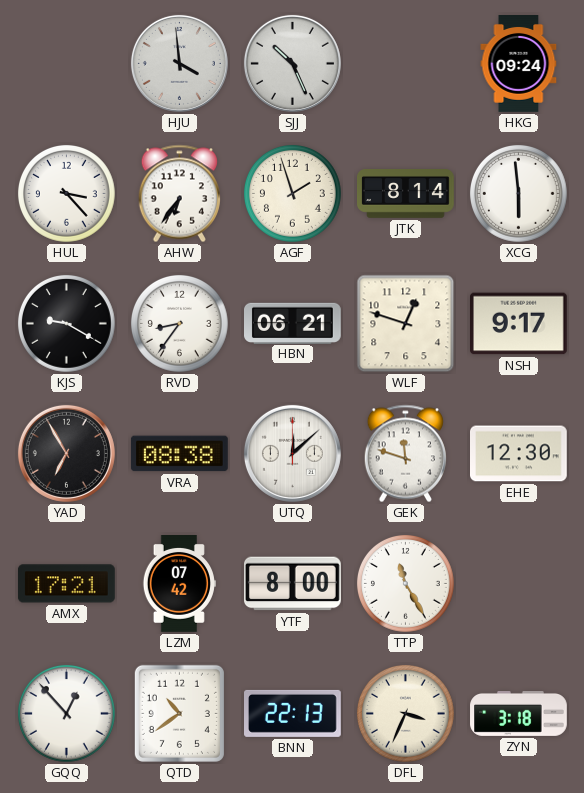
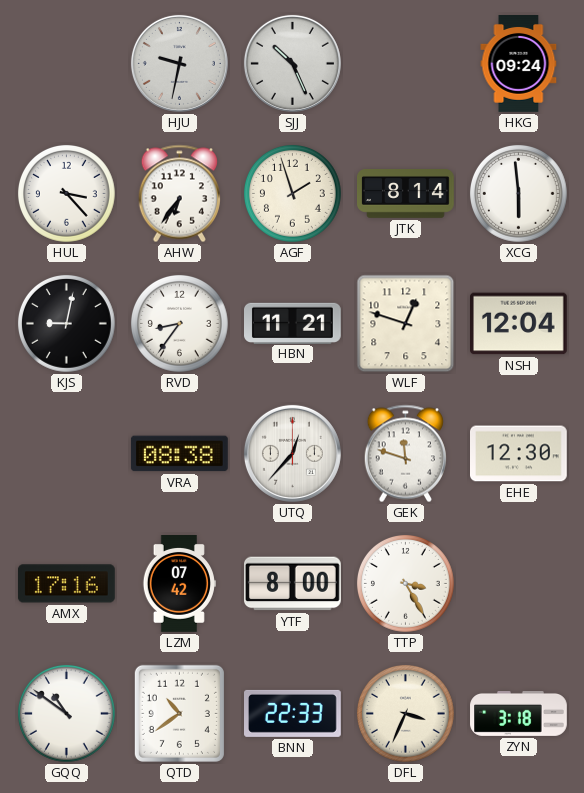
HJU: 3:59 -> 9:32
KJS: 9:20 -> 9:02
HBN: 06:21 -> 11:21
NSH: 9:17 -> 12:04
YAD: 6:55 -> none
UTQ: 12:08 -> 12:37
AMX: 17:21 -> 17:16
TTP: 11:25 -> 3:25
GQQ: 12:53 -> 10:51
BNN: 22:13 -> 22:33
